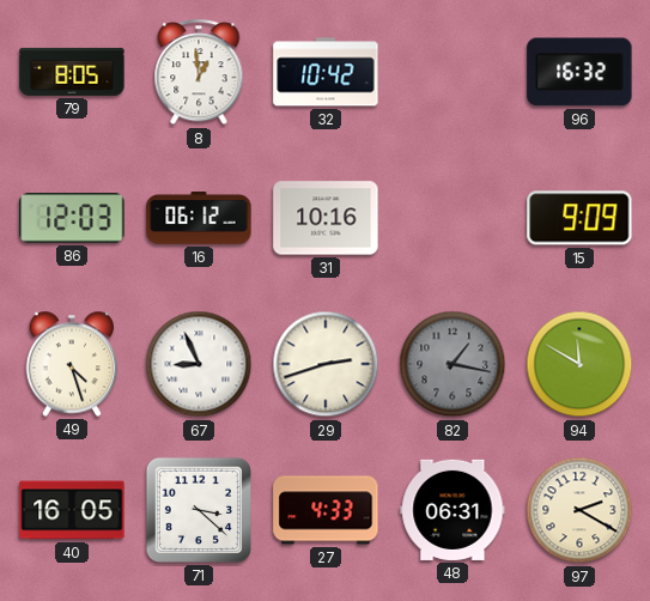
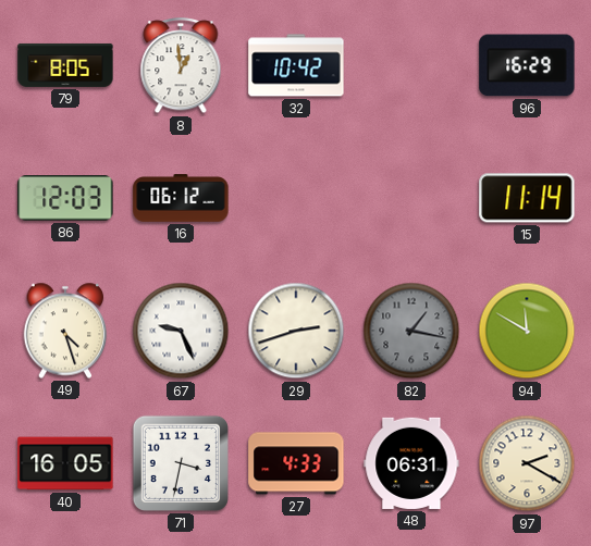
96: 16:32 -> 16:29
31: 10:16 -> none
15: 9:09 -> 11:14
67: 8:56 -> 9:26
71: 3:22 -> 3:32
